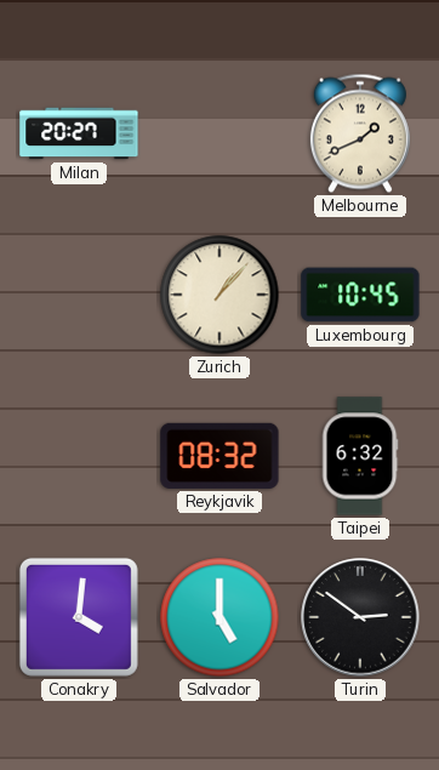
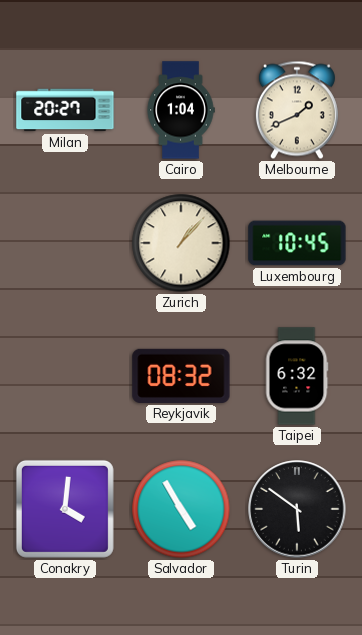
Cairo: none -> 1:04
Salvador: 5:00 -> 4:55
Turin: 2:51 -> 5:51
